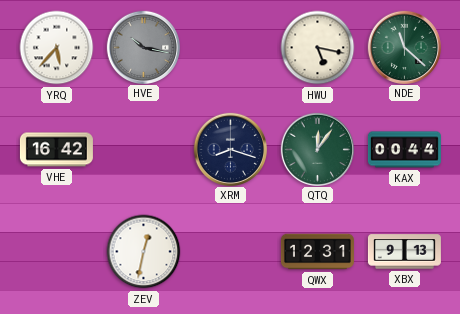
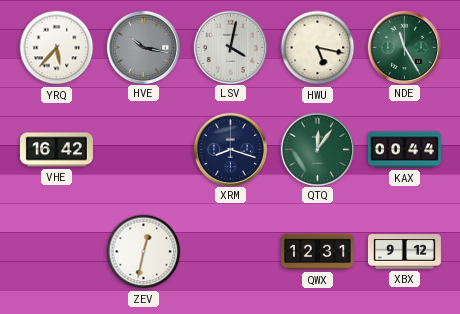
LSV: none -> 4:02
NDE: 11:22 -> 11:25
XBX: 9:13 -> 9:12
